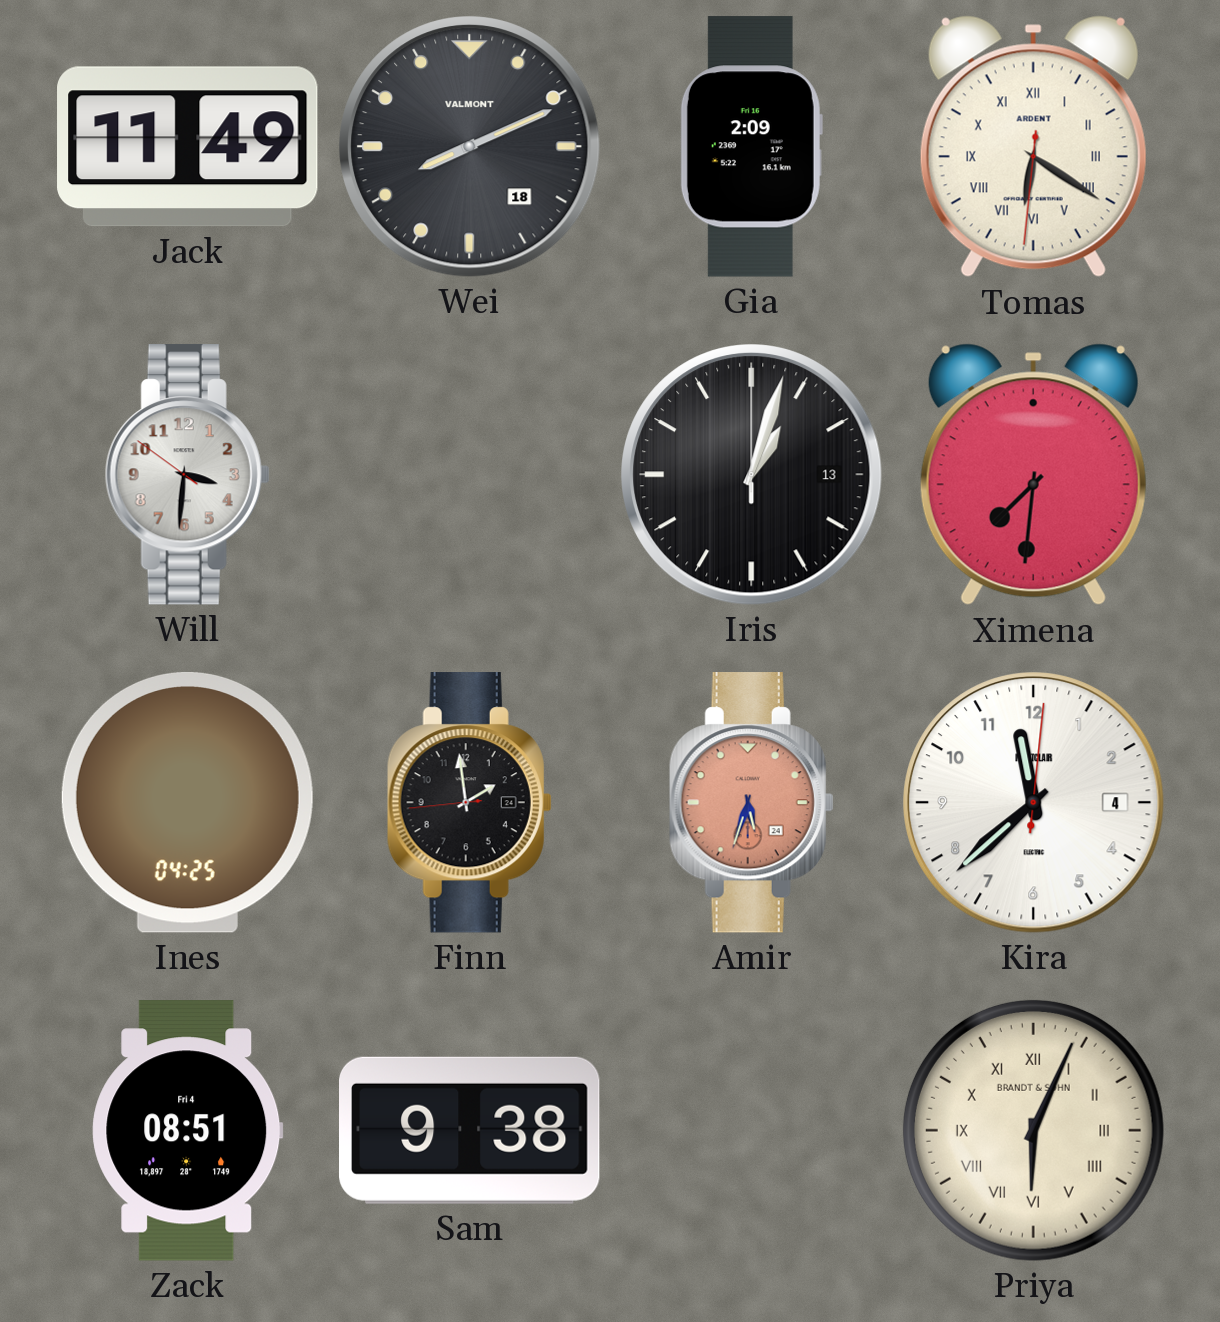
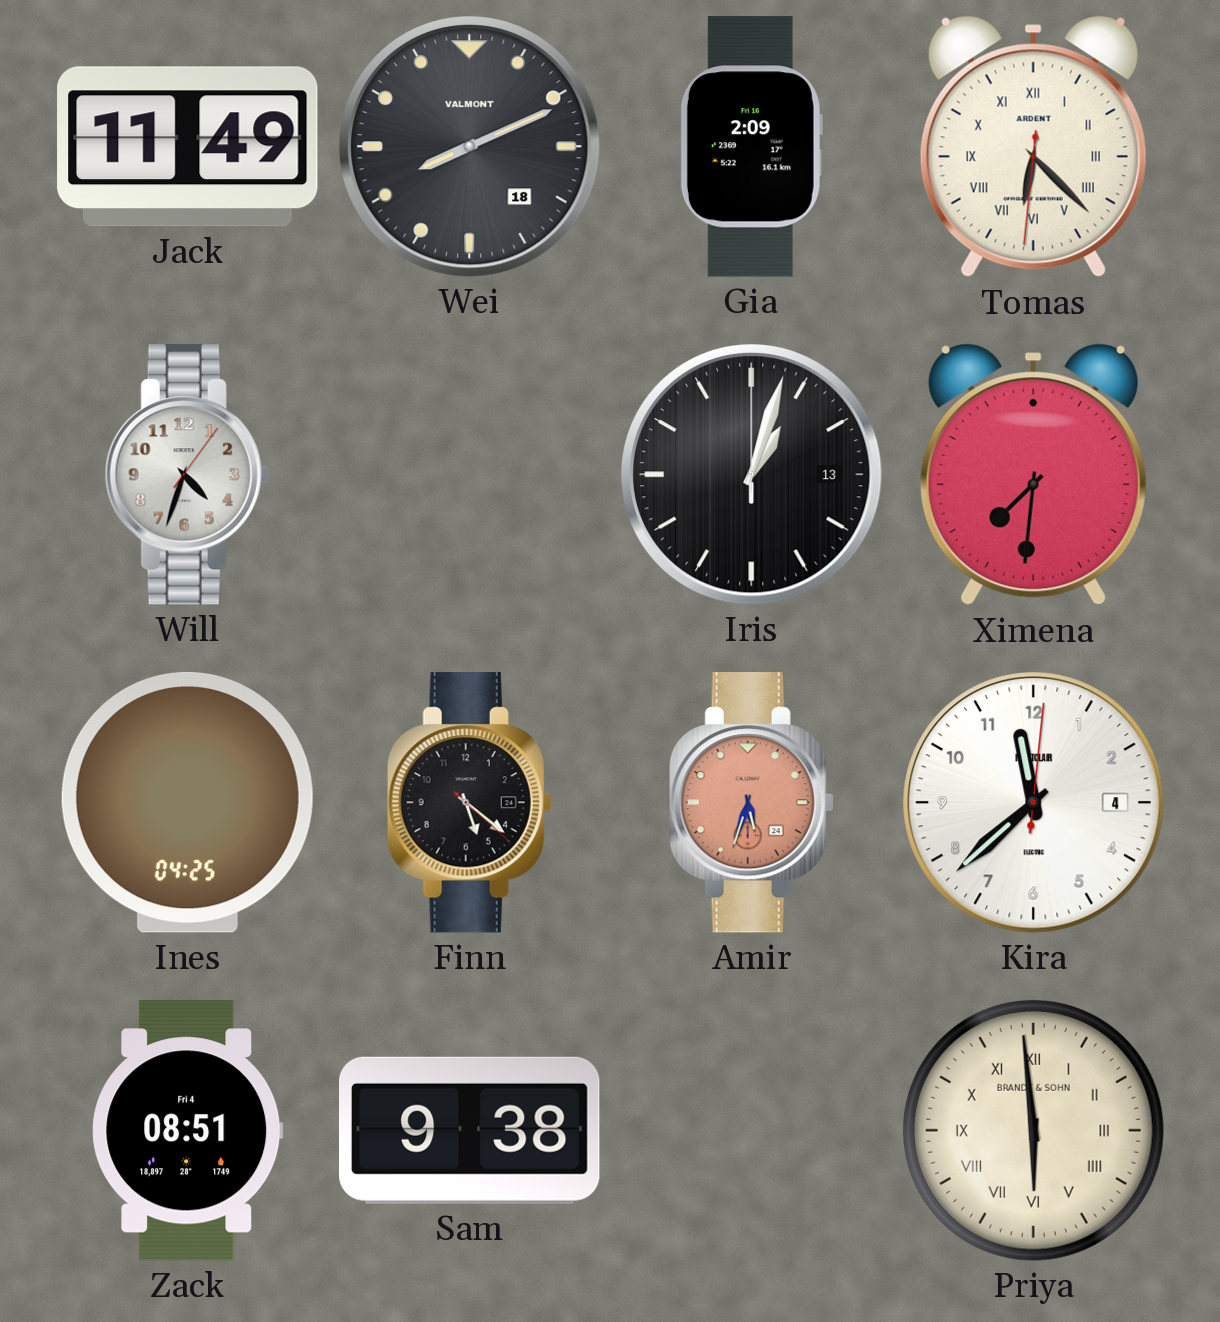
Tomas: 6:20 -> 6:22
Will: 3:30 -> 4:33
Finn: 1:58 -> 5:21
Priya: 6:04 -> 5:59
